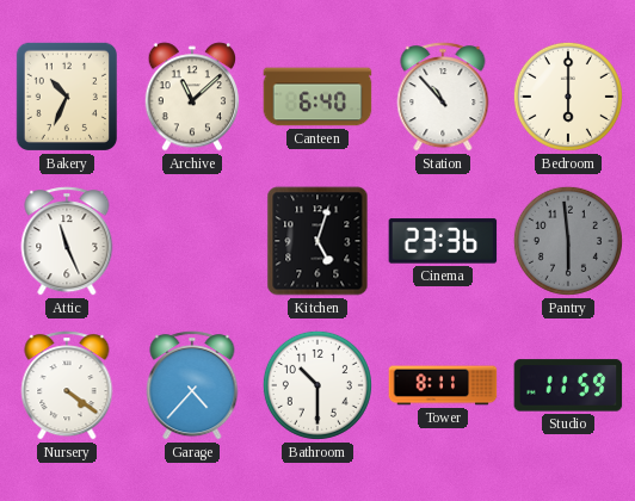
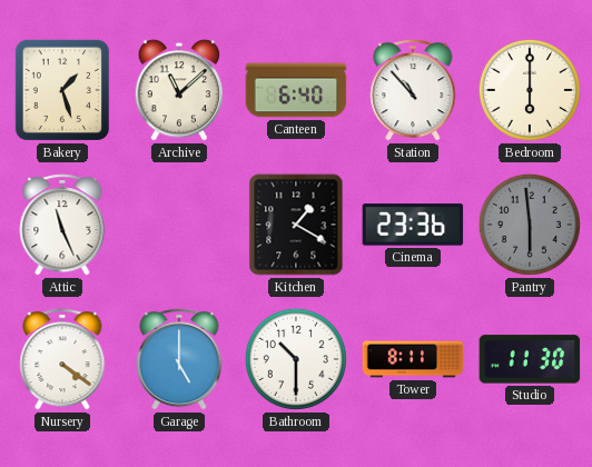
Bakery: 10:34 -> 1:27
Kitchen: 5:03 -> 1:20
Garage: 4:37 -> 5:00
Studio: 11:59 -> 11:30
